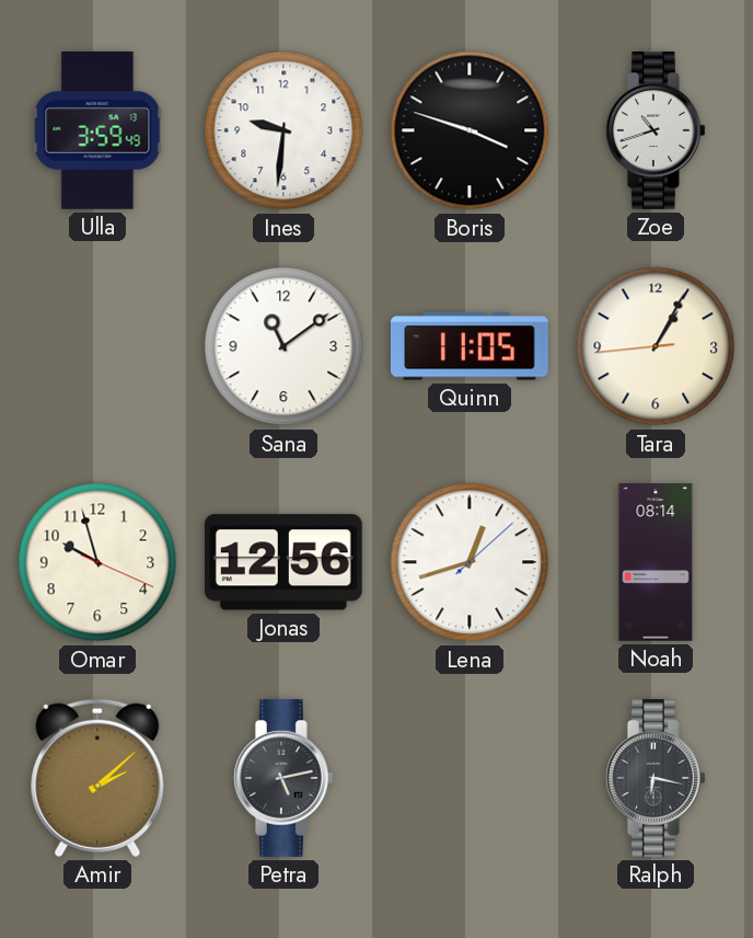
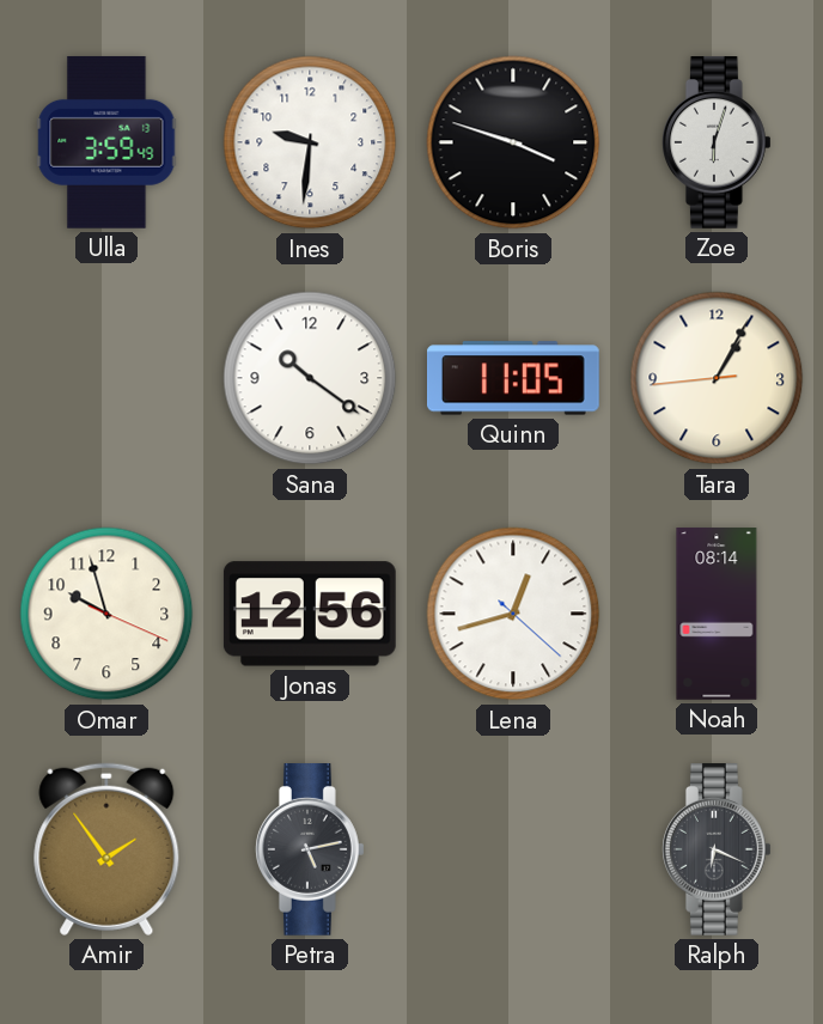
Zoe: 10:42 -> 6:03
Sana: 11:09 -> 10:21
Lena: 12:42:08 -> 12:42:22
Amir: 2:08 -> 1:54
Ralph: 6:17 -> 6:19
